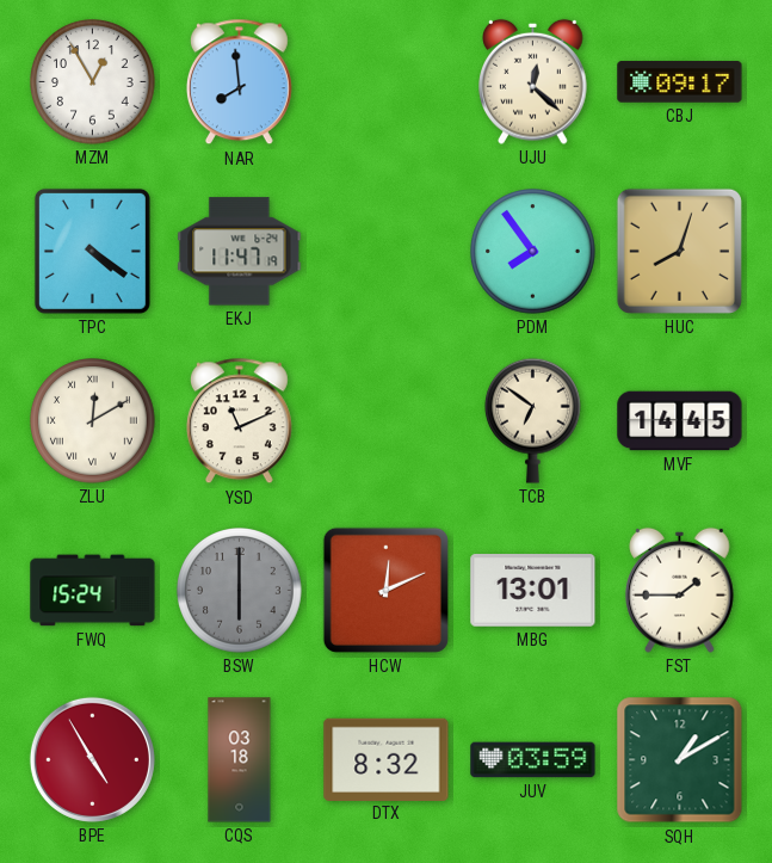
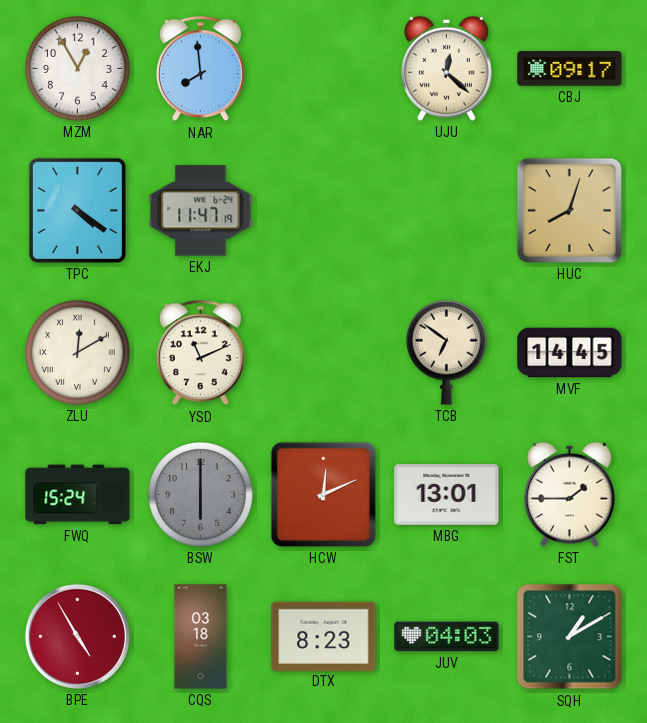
PDM: 7:54 -> none
DTX: 8:32 -> 8:23
JUV: 03:59 -> 04:03
